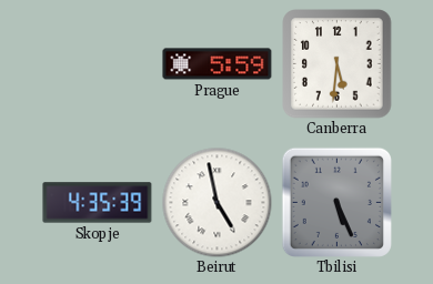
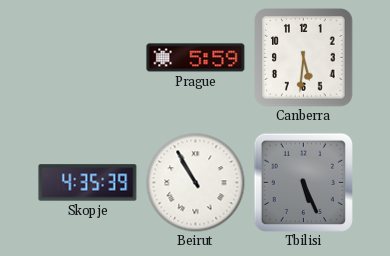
Beirut: 4:58 -> 10:55
